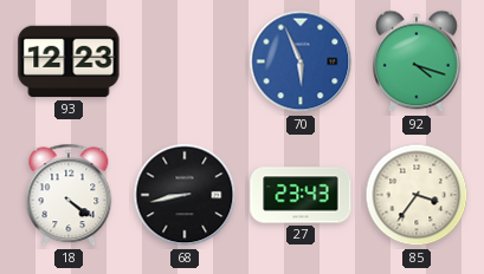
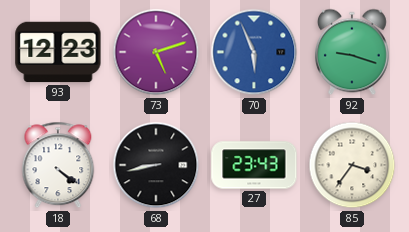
73: none -> 5:12
92: 4:18 -> 9:18
